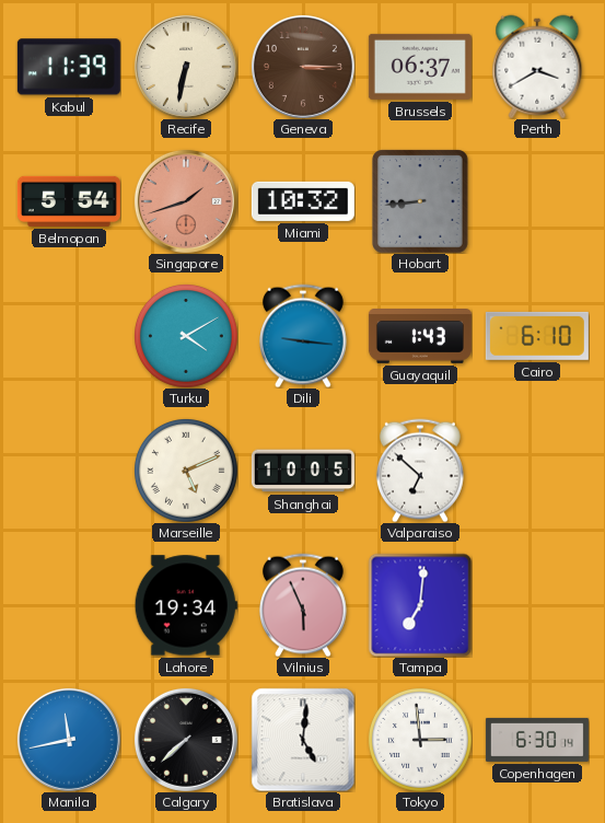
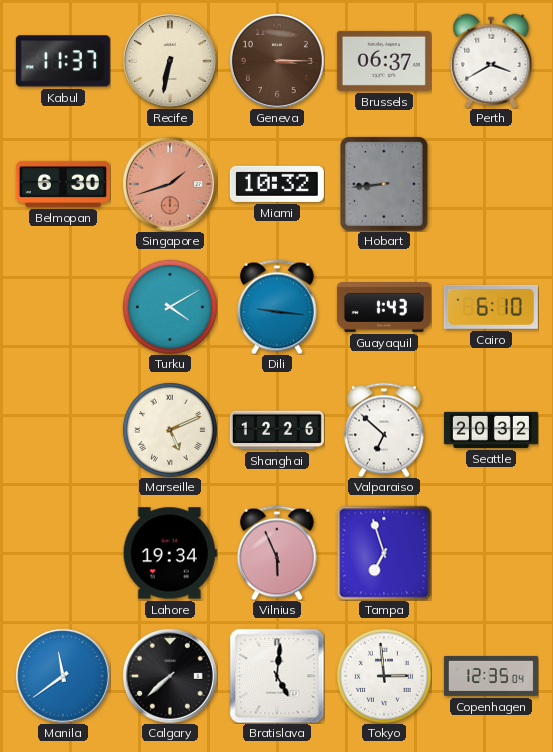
Kabul: 11:39 -> 11:37
Belmopan: 5:54 -> 6:30
Shanghai: 10:05 -> 12:26
Seattle: none -> 20:32
Tampa: 7:01 -> 6:57
Manila: 11:43 -> 11:39
Copenhagen: 6:30 -> 12:35
